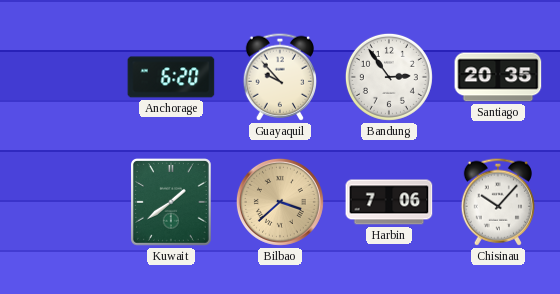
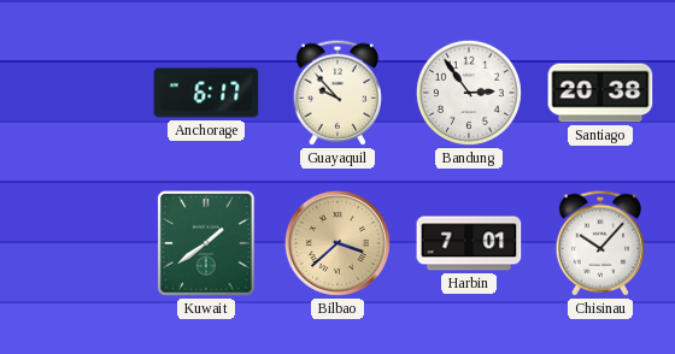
Anchorage: 6:20 -> 6:17
Santiago: 20:35 -> 20:38
Harbin: 7:06 -> 7:01
